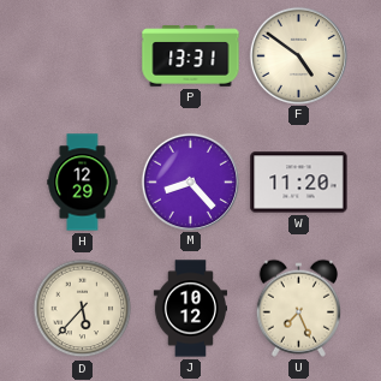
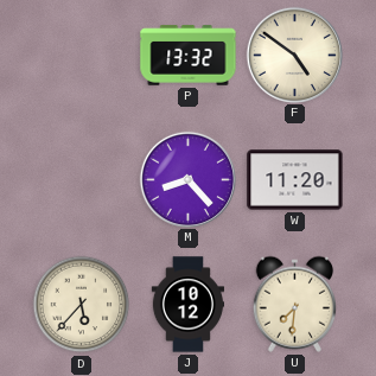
P: 13:31 -> 13:32
H: 12:29 -> none
U: 7:26 -> 7:31
